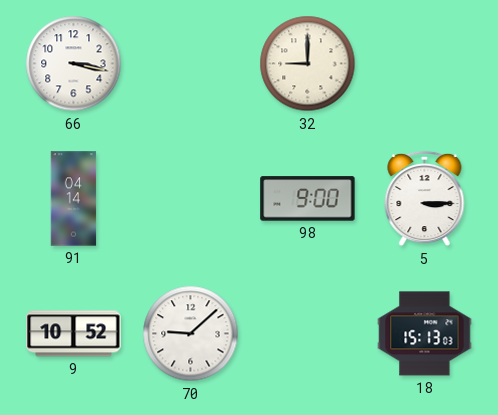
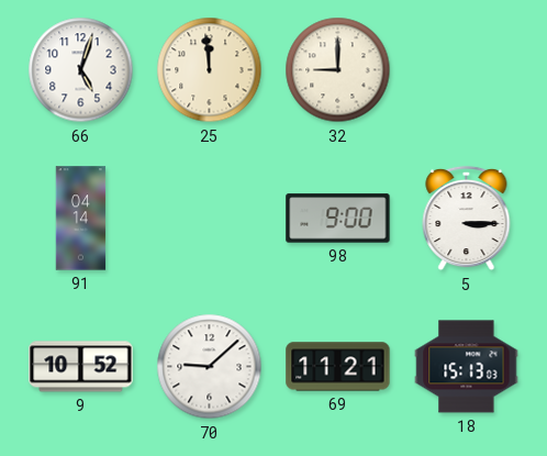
66: 3:17 -> 5:03
25: none -> 11:59
69: none -> 11:21
